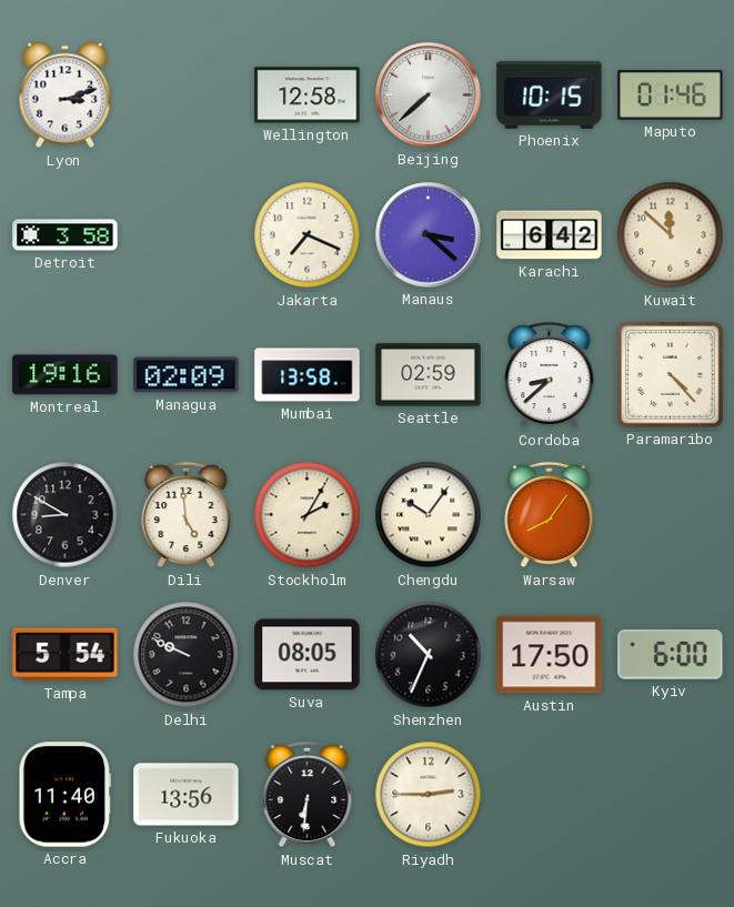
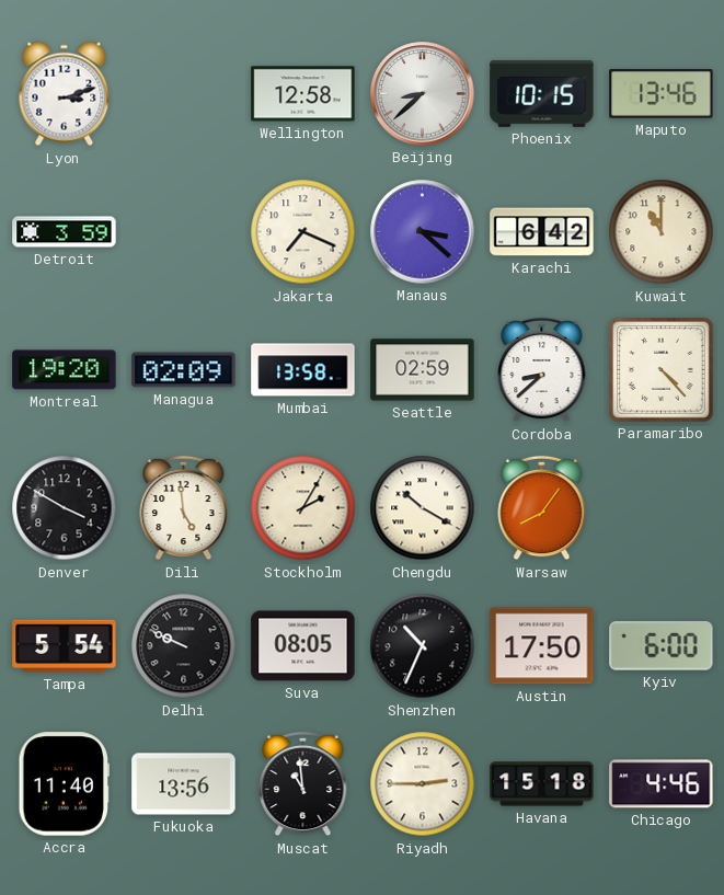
Beijing: 7:38 -> 8:38
Maputo: 01:46 -> 13:46
Detroit: 3:58 -> 3:59
Kuwait: 11:52 -> 11:00
Montreal: 19:16 -> 19:20
Denver: 8:50 -> 3:50
Chengdu: 10:06 -> 10:20
Muscat: 6:31 -> 10:59
Havana: none -> 15:18
Chicago: none -> 4:46
